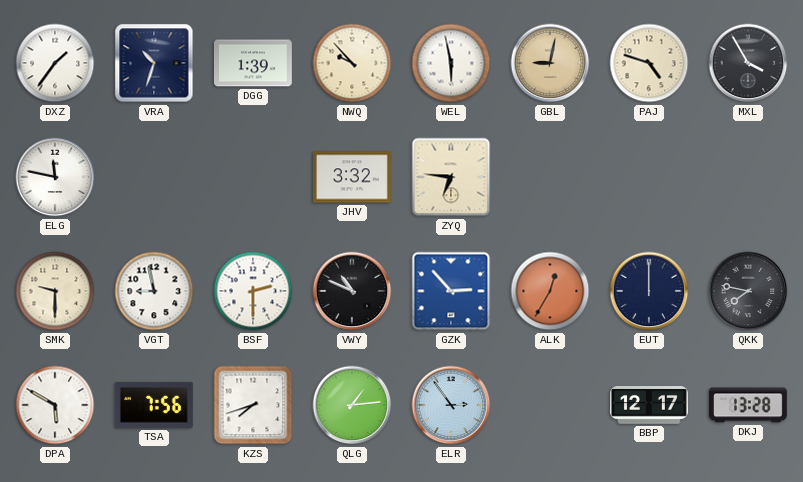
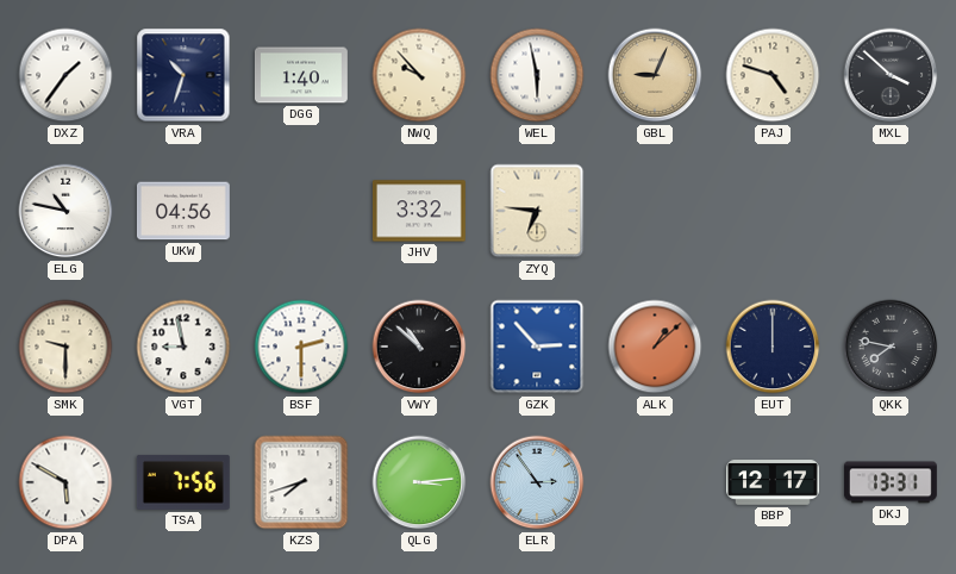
DGG: 1:39 -> 1:40
GBL: 9:02 -> 9:04
MXL: 3:55 -> 3:52
ELG: 11:47 -> 10:47
UKW: none -> 04:56
VWY: 10:49 -> 10:52
ALK: 12:35 -> 1:08
QLG: 1:14 -> 3:14
DKJ: 13:28 -> 13:31
